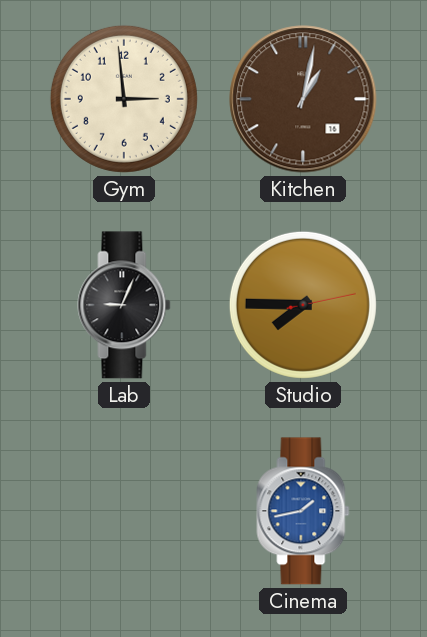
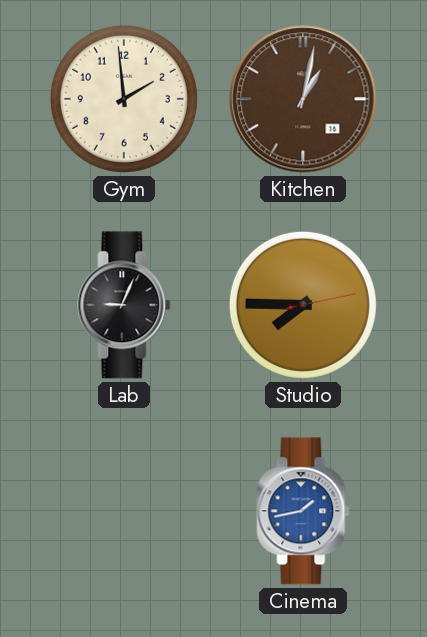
Gym: 2:59 -> 1:59
